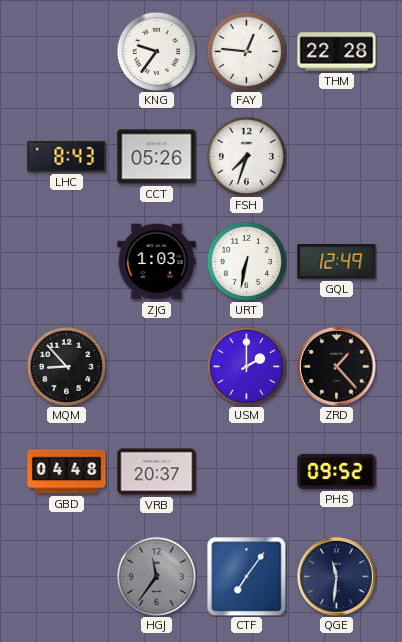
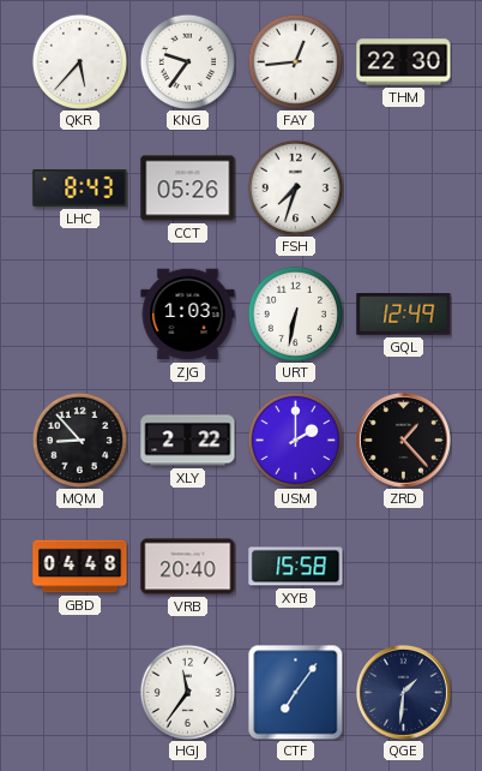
QKR: none -> 5:37
FAY: 12:46 -> 12:44
THM: 22:28 -> 22:30
XLY: none -> 2:22
VRB: 20:37 -> 20:40
XYB: none -> 15:58
PHS: 09:52 -> none
HGJ dial: grey -> white
QGE: 11:31 -> 1:31
